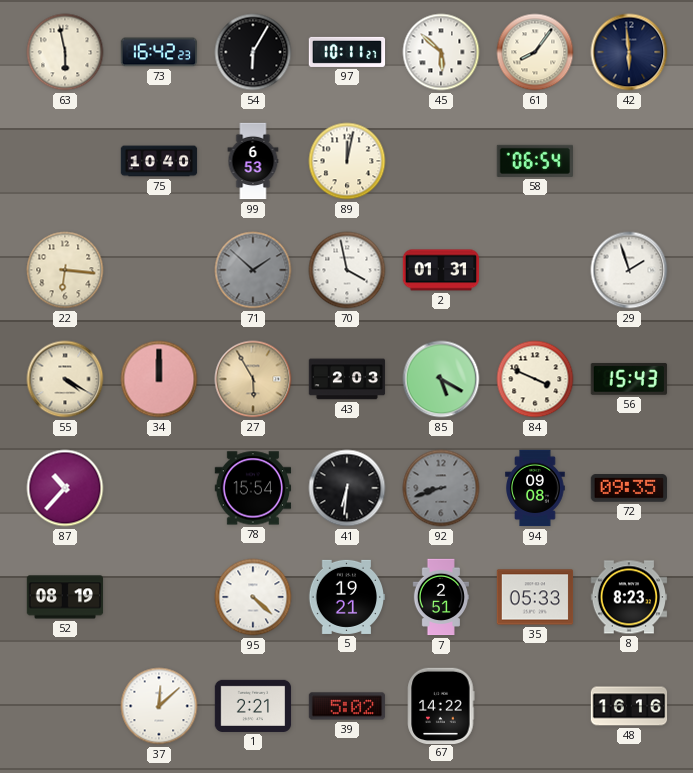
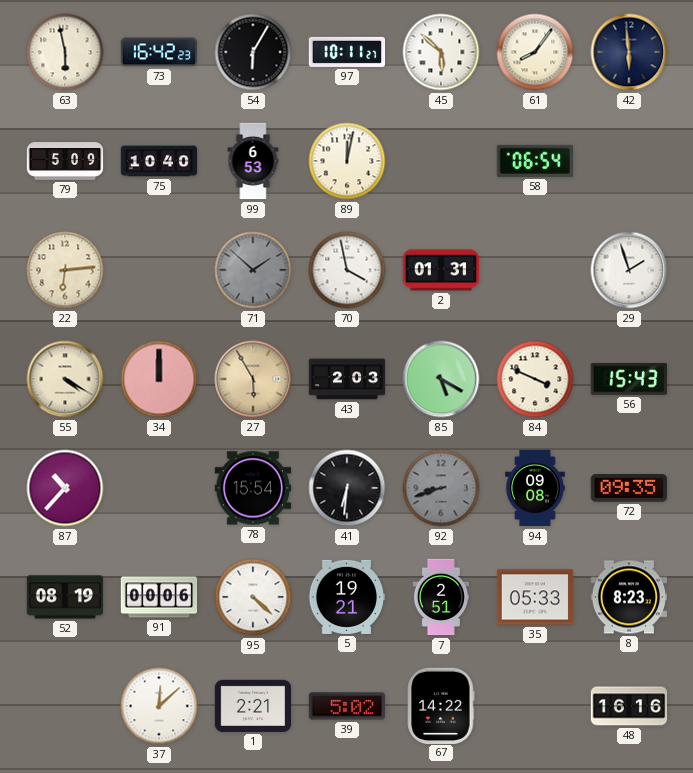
79: none -> 5:09
22: 6:16 -> 6:14
91: none -> 00:06
